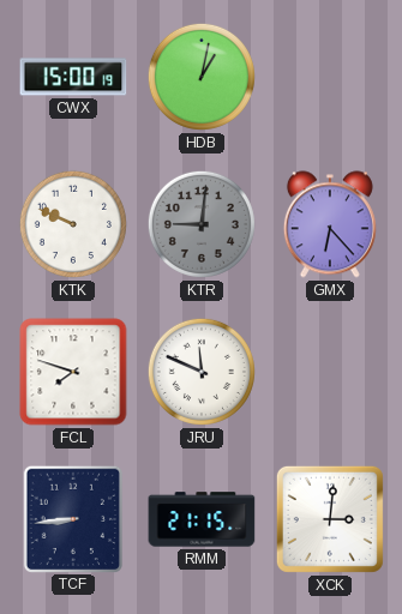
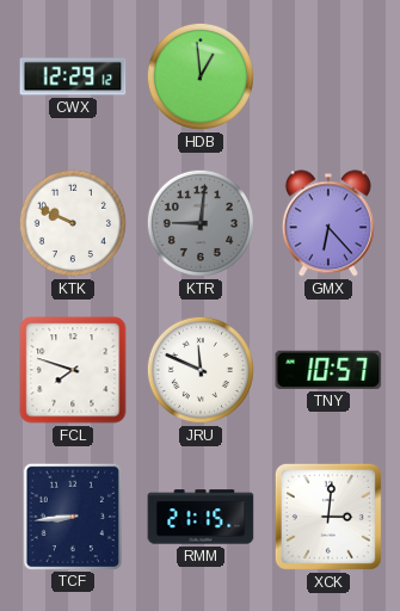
CWX: 15:00 -> 12:29
HDB: 1:02 -> 12:59
TNY: none -> 10:57
